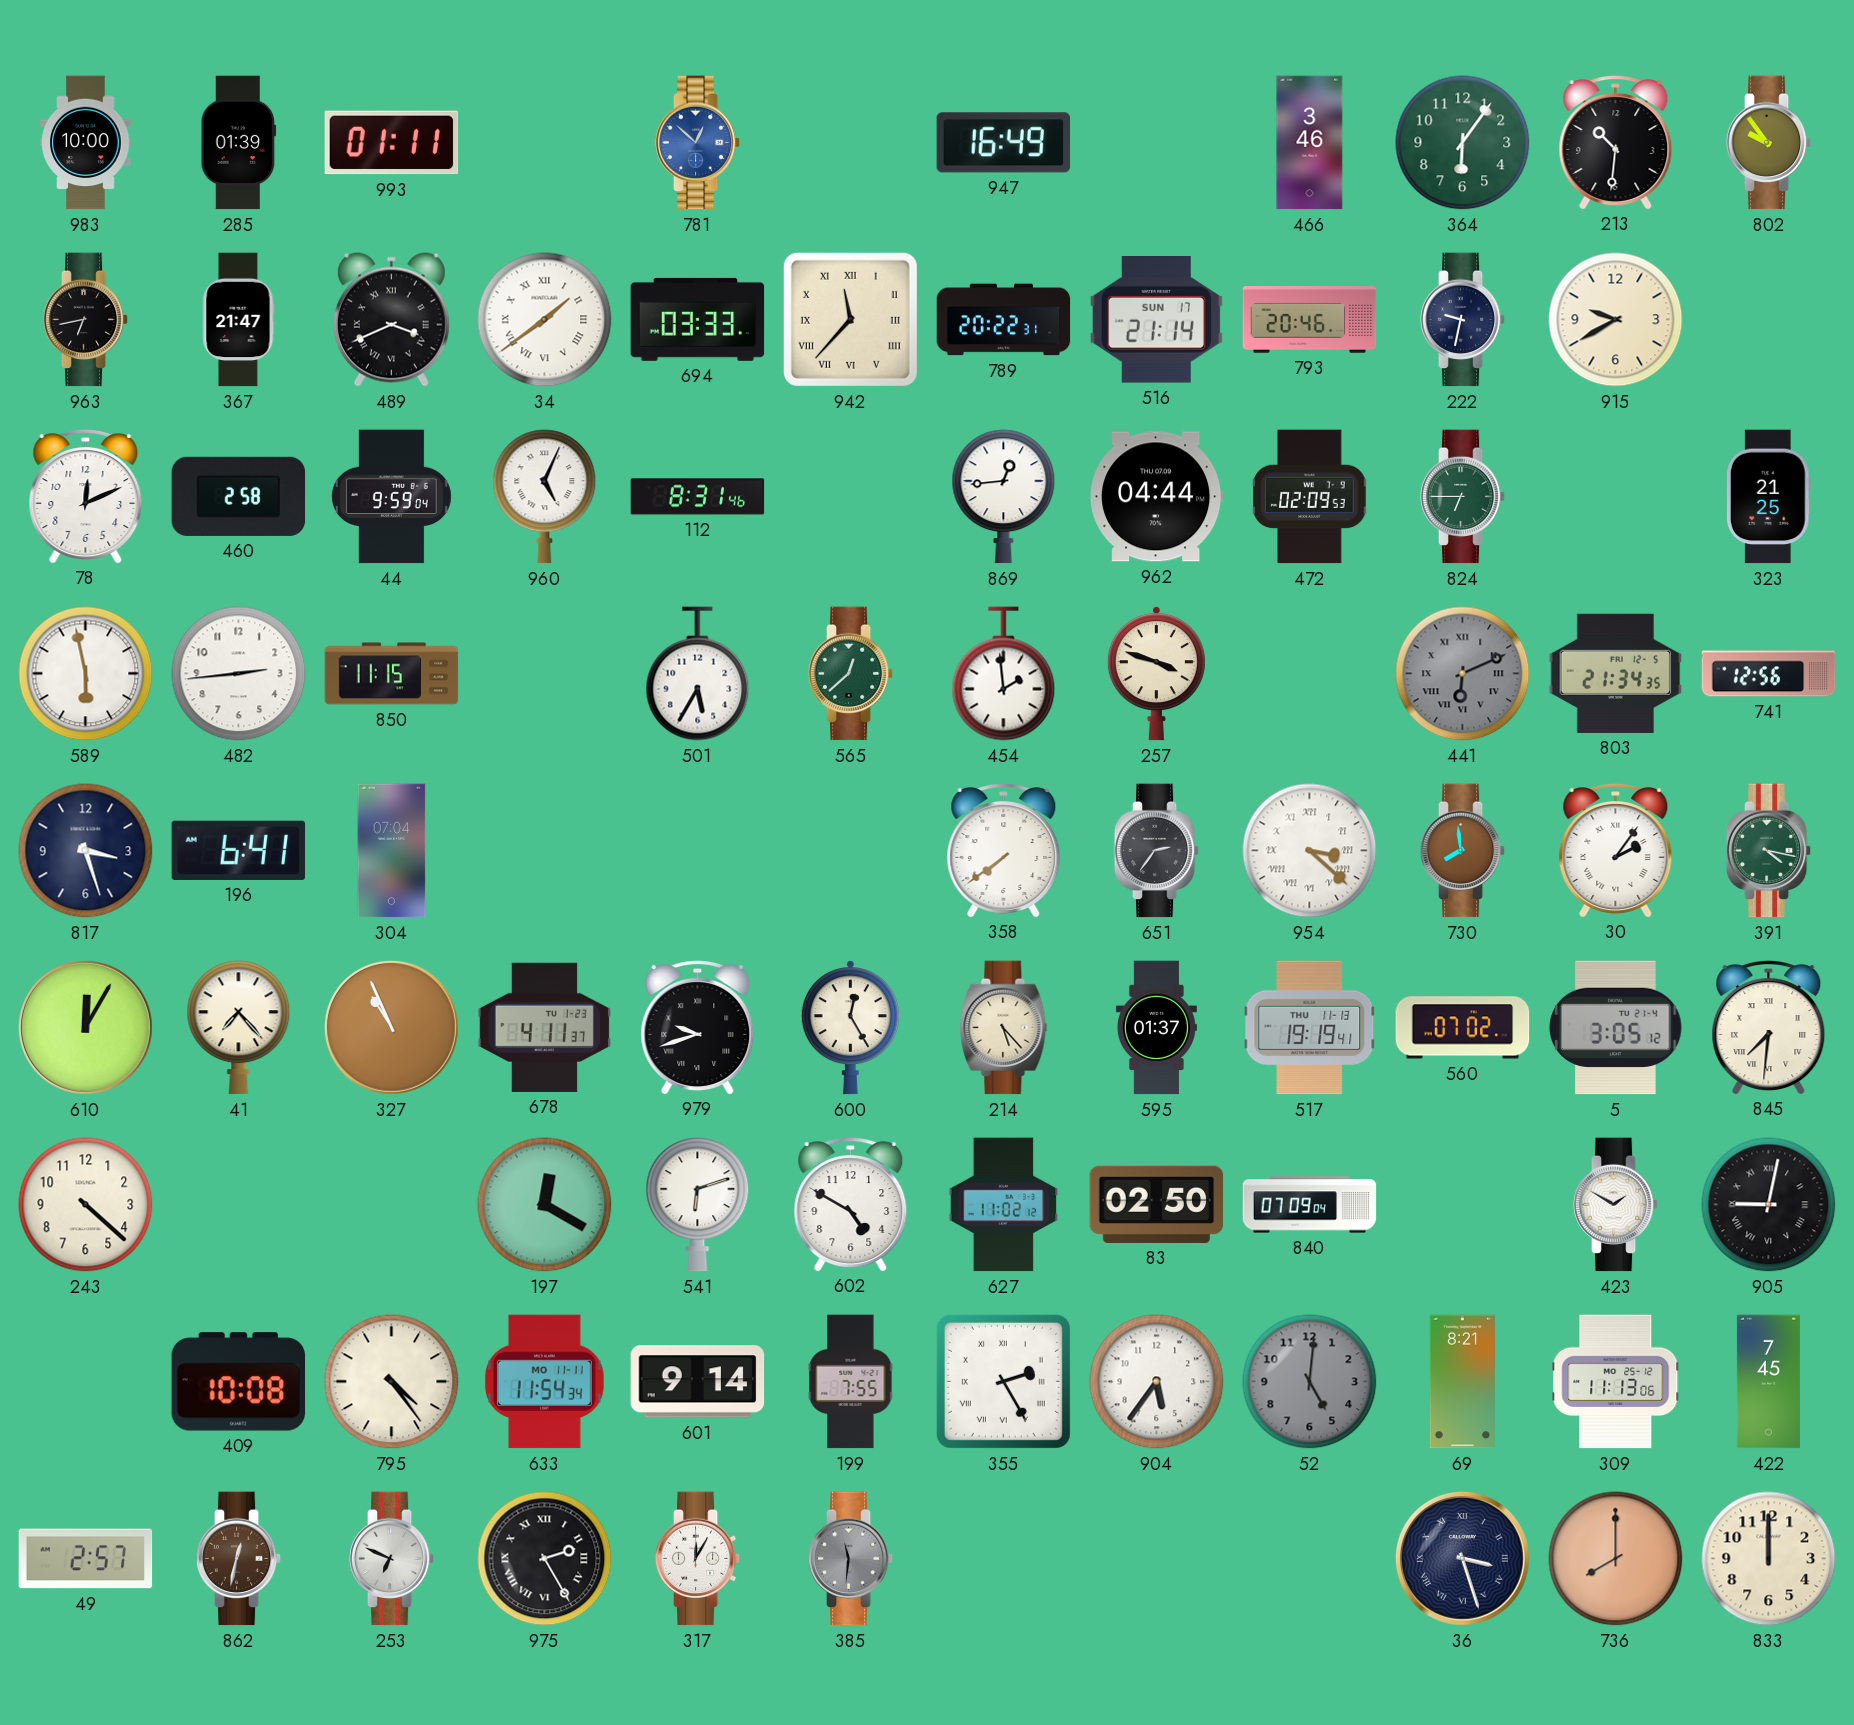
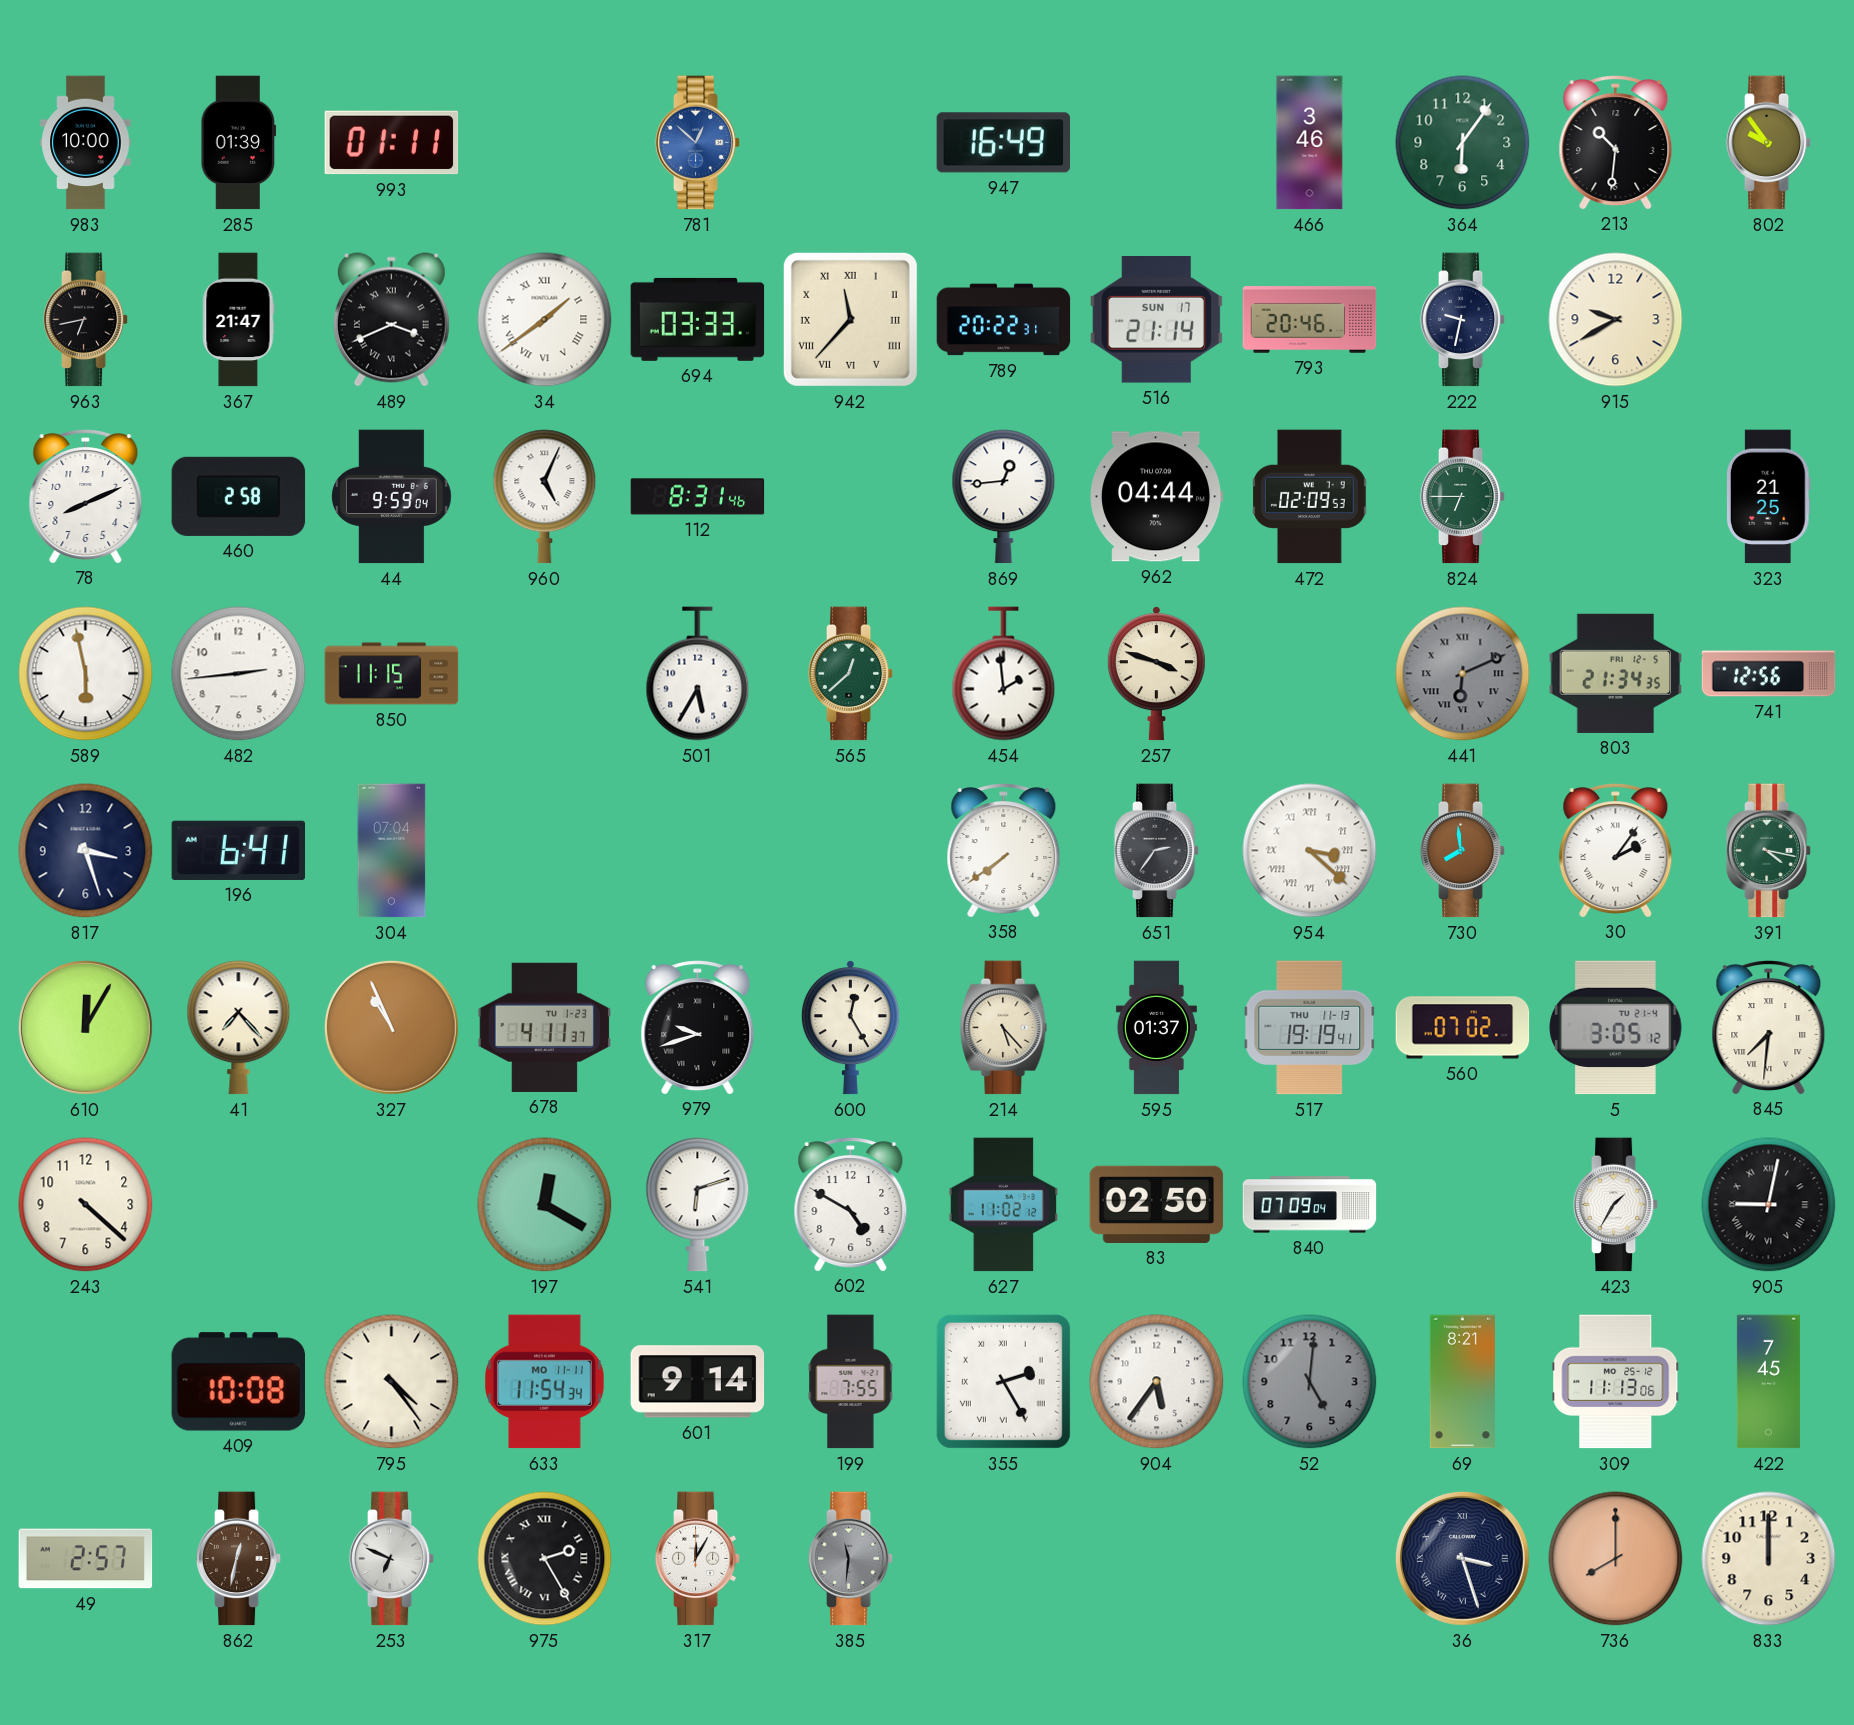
78: 12:11 -> 8:11
423: 1:50 -> 1:35
